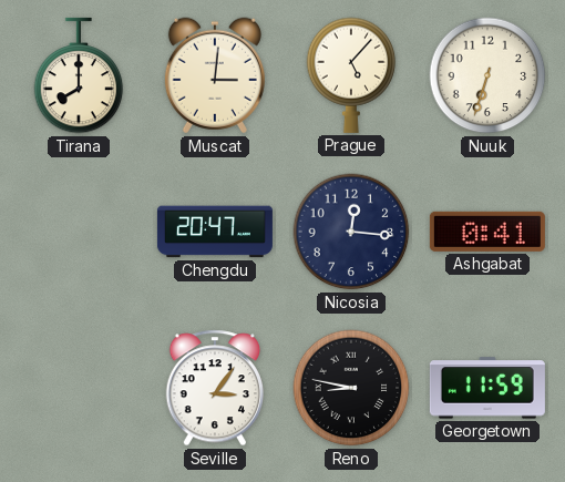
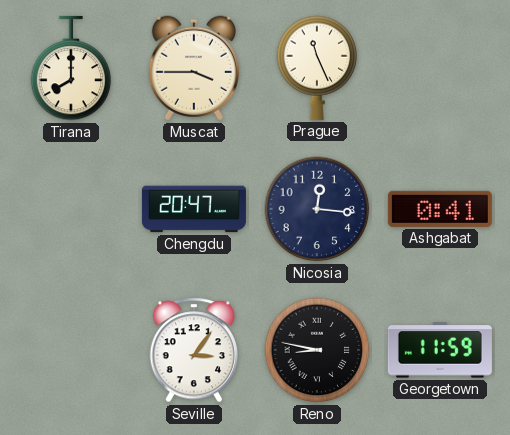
Muscat: 3:01 -> 3:45
Prague: 5:07 -> 11:26
Nuuk: 6:33 -> none
